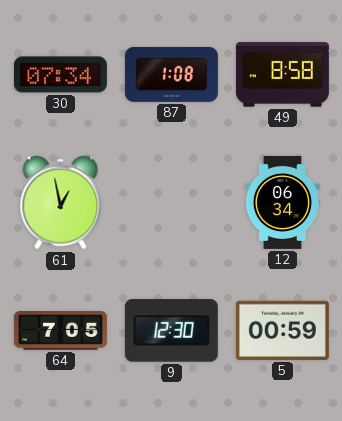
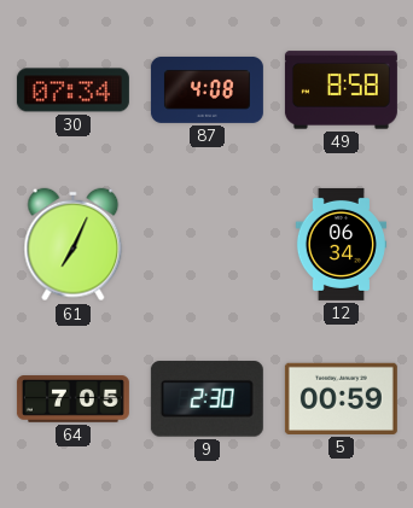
87: 1:08 -> 4:08
61: 12:58 -> 7:04
9: 12:30 -> 2:30
